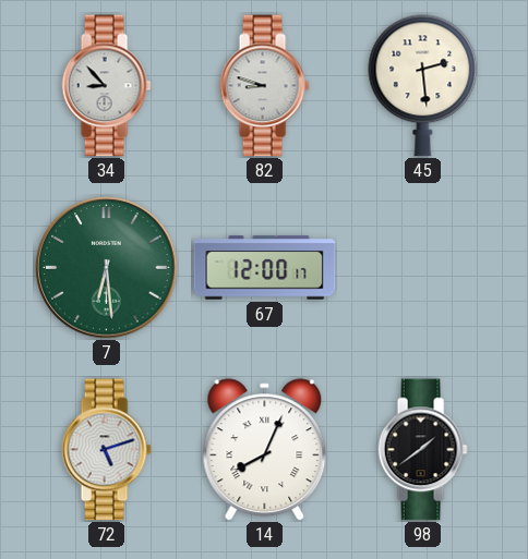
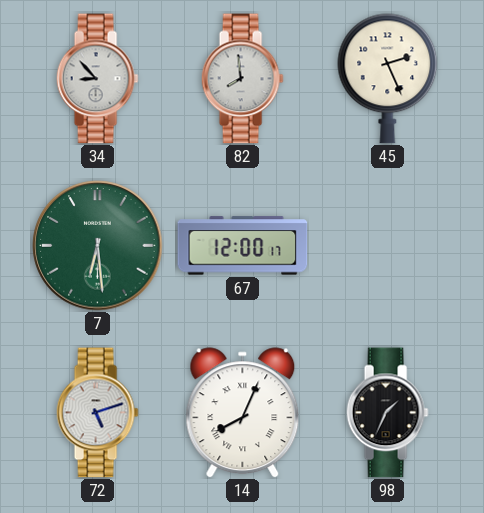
82: 8:48 -> 7:59
45: 2:29 -> 2:26
98: 1:39 -> 1:34
